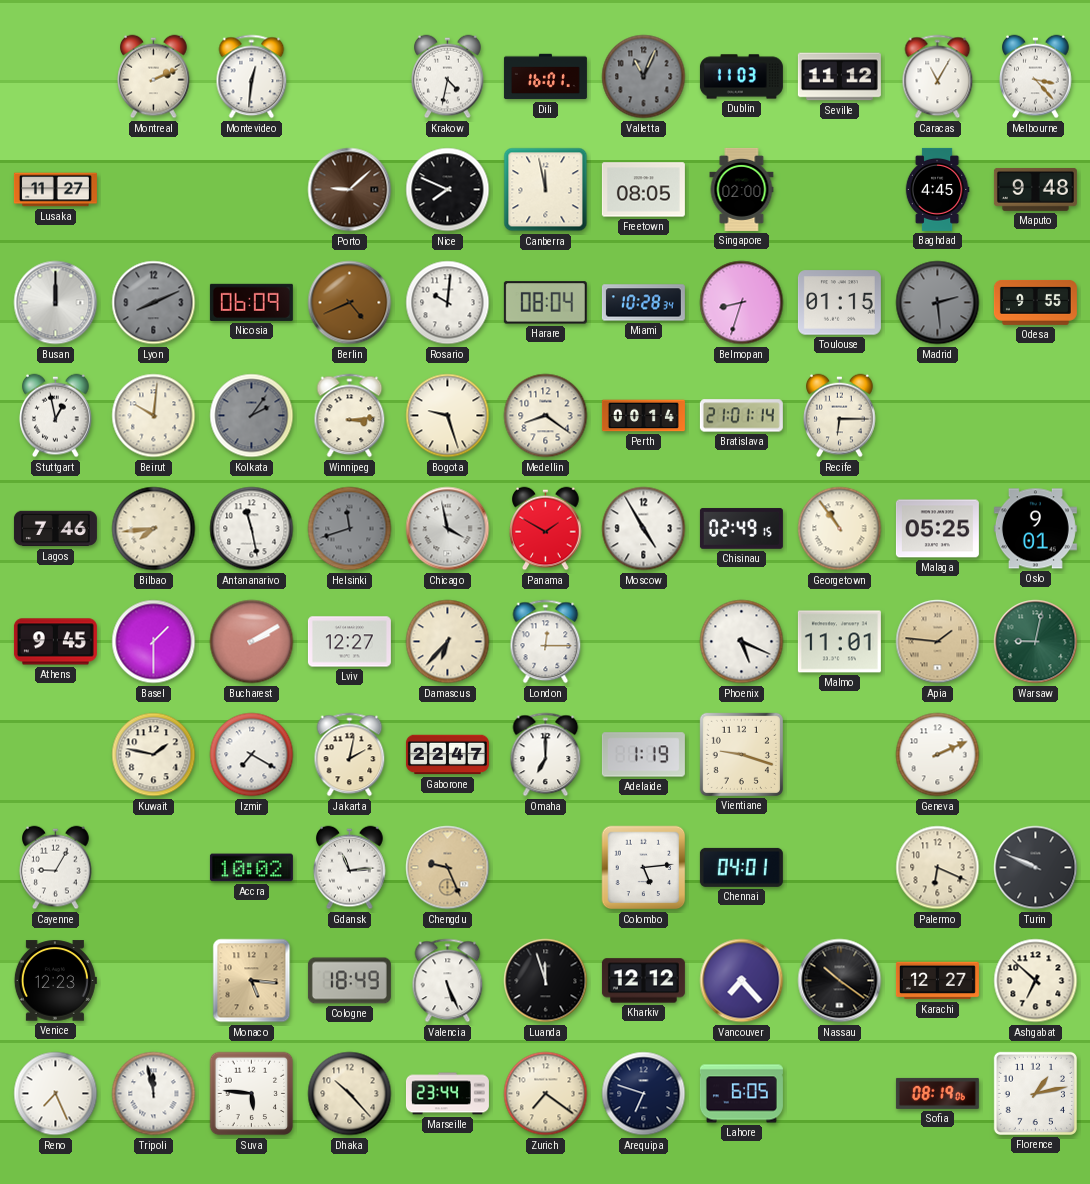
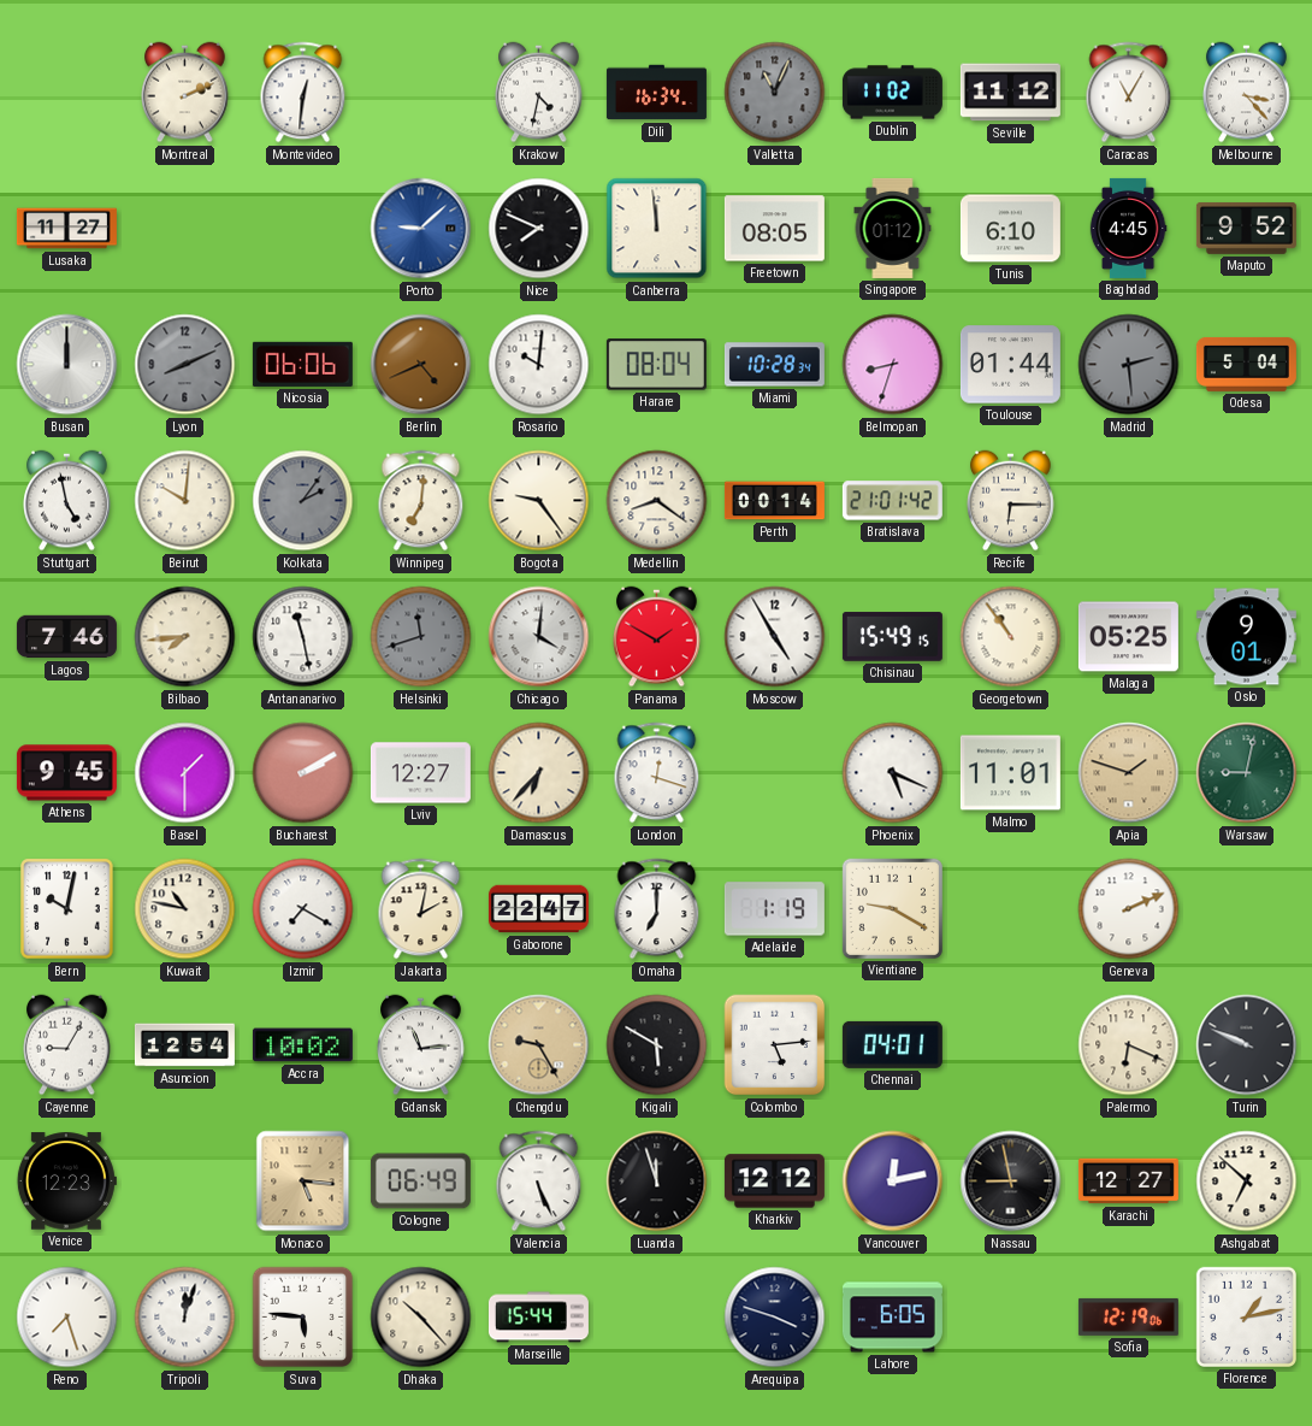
Dili: 16:01 -> 16:34
Dublin: 11:03 -> 11:02
Porto dial: brown -> blue
Canberra: 11:58 -> 11:59
Singapore: 02:00 -> 01:12
Tunis: none -> 6:10
Maputo: 9:48 -> 9:52
Nicosia: 06:09 -> 06:06
Toulouse: 01:15 -> 01:44
Odesa: 9:55 -> 5:04
Stuttgart: 12:58 -> 4:58
Winnipeg: 3:14 -> 7:01
Bogota: 9:27 -> 9:24
Bratislava: 21:01:14 -> 21:01:42
Chicago: 3:58 -> 4:01
Chisinau: 02:49 -> 15:49
London: 12:15 -> 12:18
Apia: 1:46 -> 1:48
Bern: none -> 10:02
Kuwait: 1:47 -> 10:47
Vientiane: 9:18 -> 9:20
Asuncion: none -> 12:54
Chengdu: 9:26 -> 9:25
Kigali: none -> 5:50
Cologne: 18:49 -> 06:49
Vancouver: 7:23 -> 12:13
Nassau: 10:21 -> 8:58
Reno: 7:26 -> 7:27
Tripoli: 11:58 -> 12:03
Marseille: 23:44 -> 15:44
Zurich: 7:21 -> none
Arequipa: 6:48 -> 3:48
Sofia: 08:19 -> 12:19
